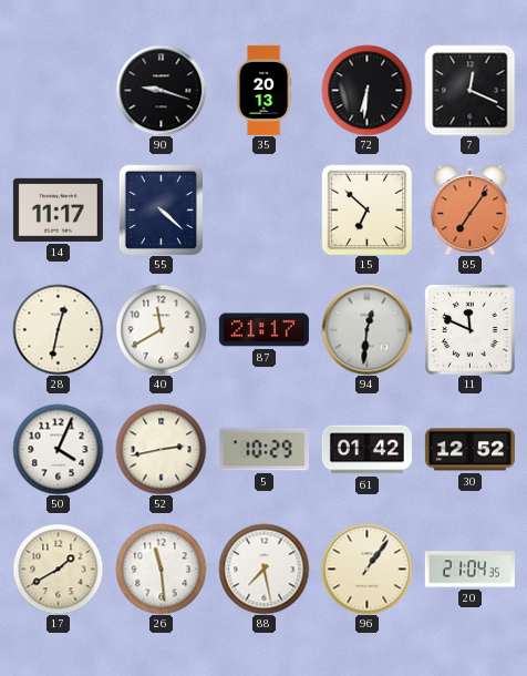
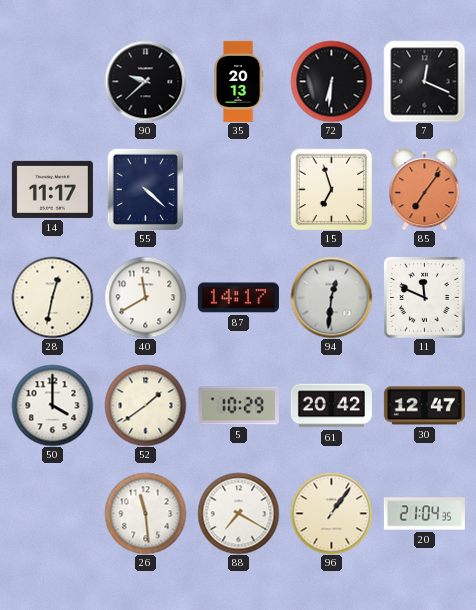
90: 9:18 -> 9:38
15: 6:52 -> 6:57
87: 21:17 -> 14:17
50: 4:04 -> 4:00
52: 2:43 -> 1:39
61: 01:42 -> 20:42
30: 12:52 -> 12:47
17: 1:40 -> none
88: 7:28 -> 7:20
